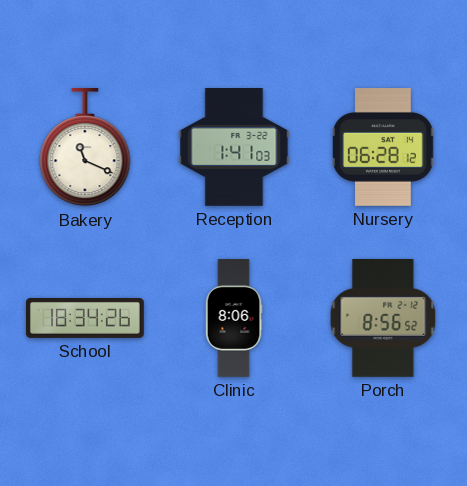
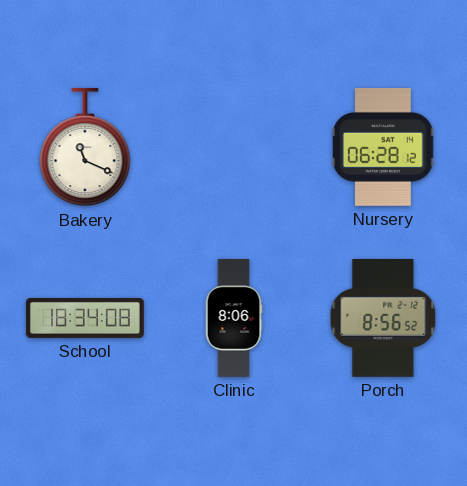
Reception: 1:41 -> none
School: 18:34:26 -> 18:34:08
